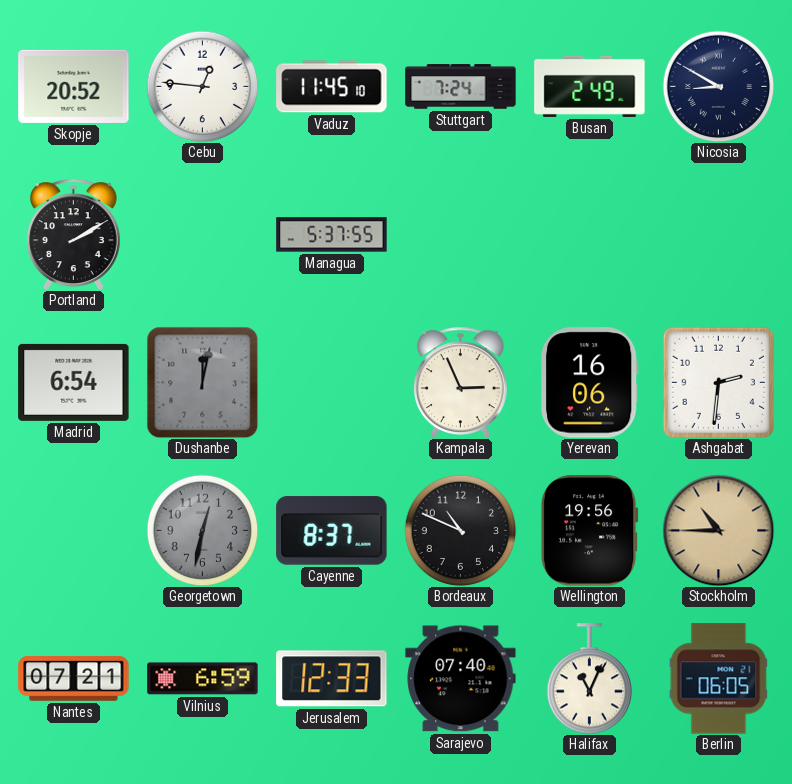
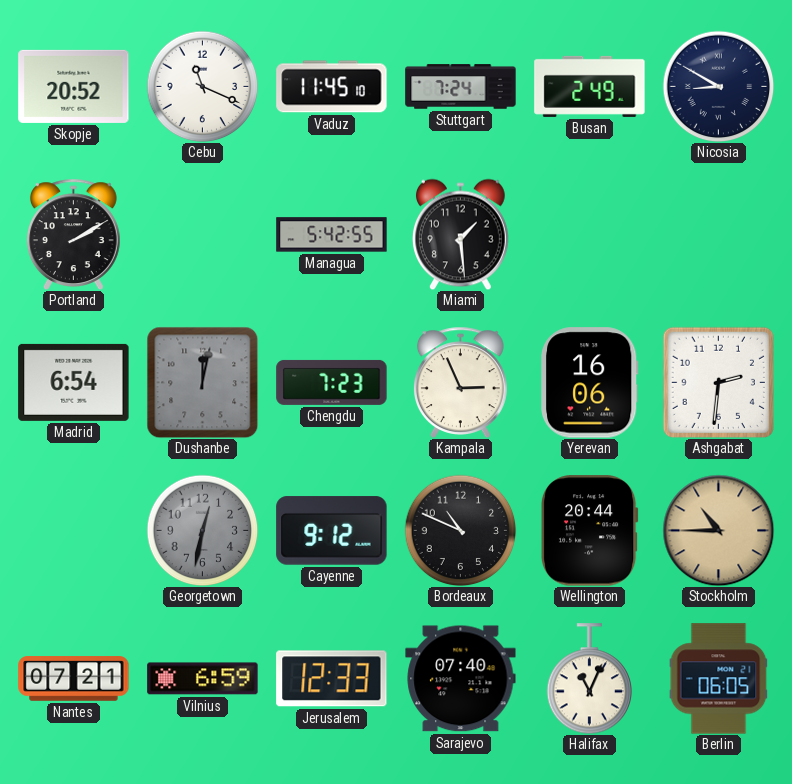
Cebu: 12:46 -> 11:19
Managua: 5:37 -> 5:42
Miami: none -> 1:29
Chengdu: none -> 7:23
Cayenne: 8:37 -> 9:12
Wellington: 19:56 -> 20:44
